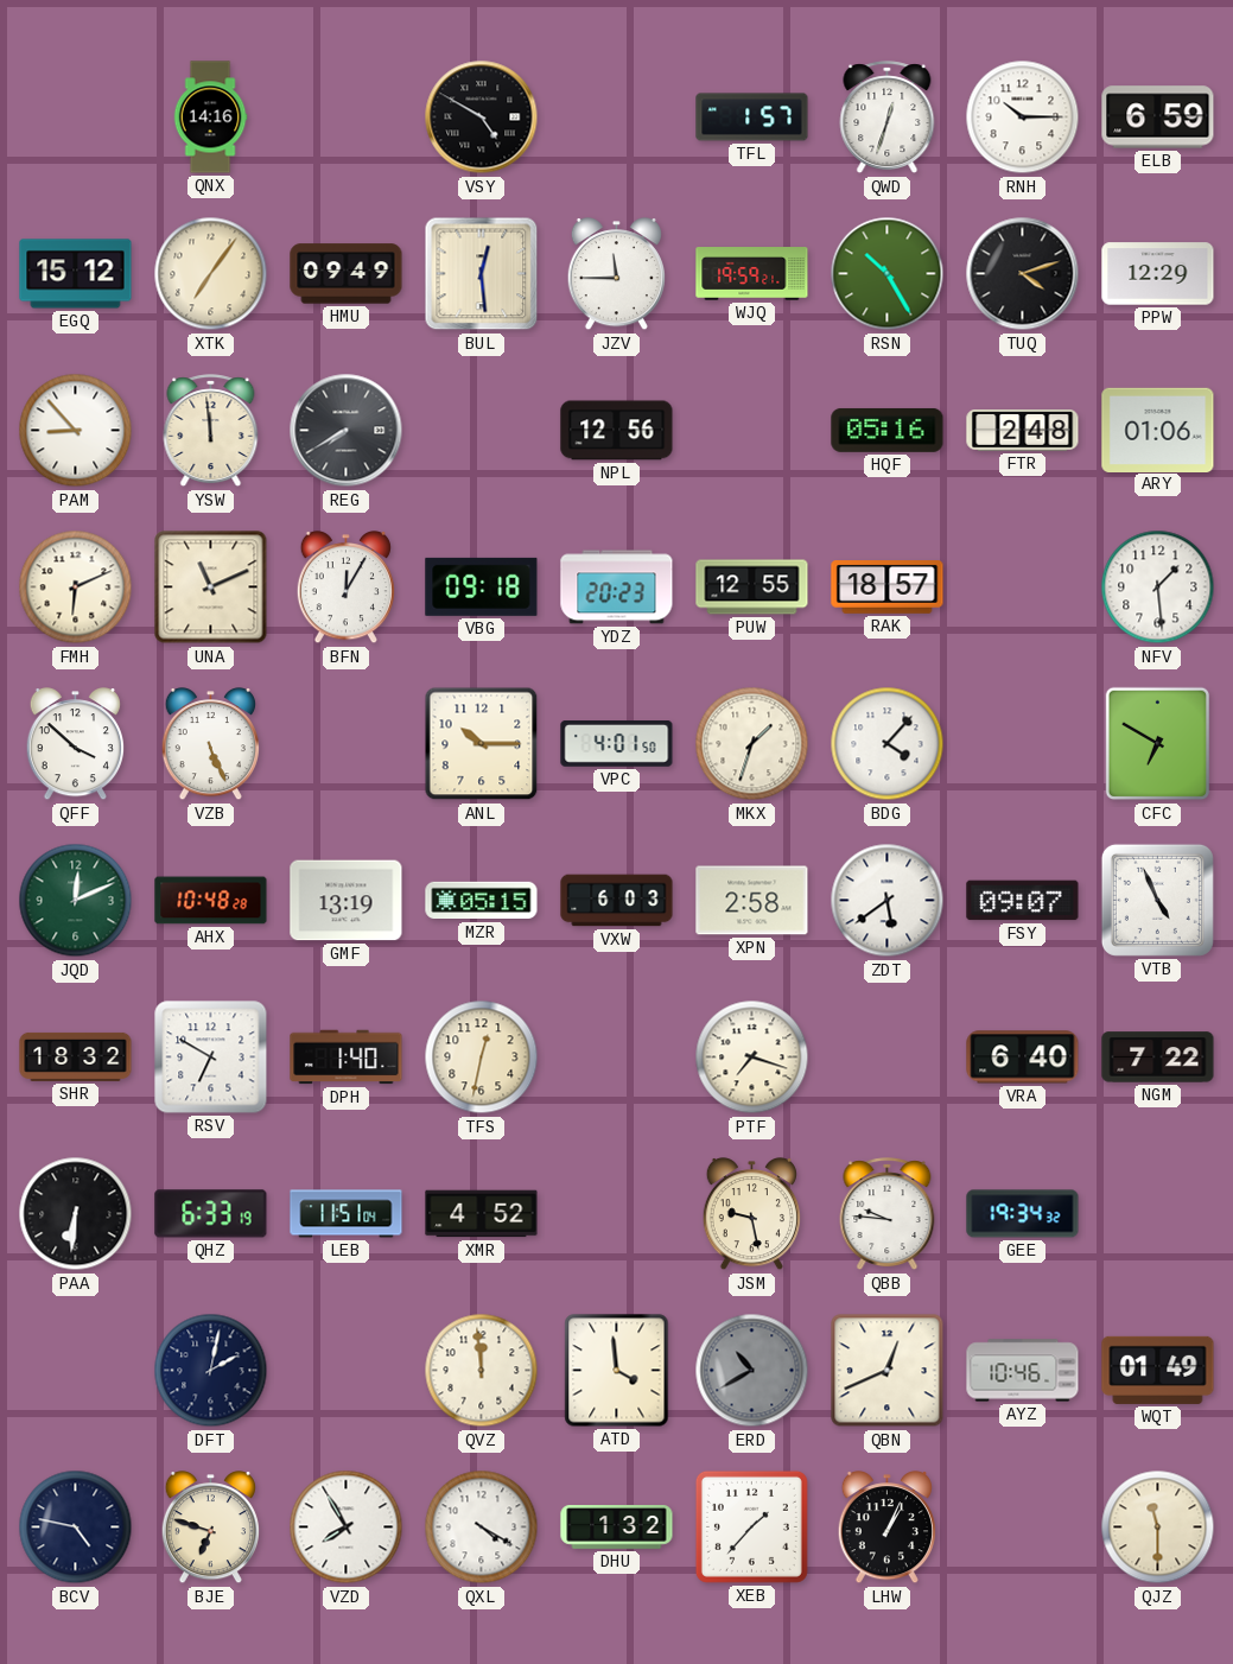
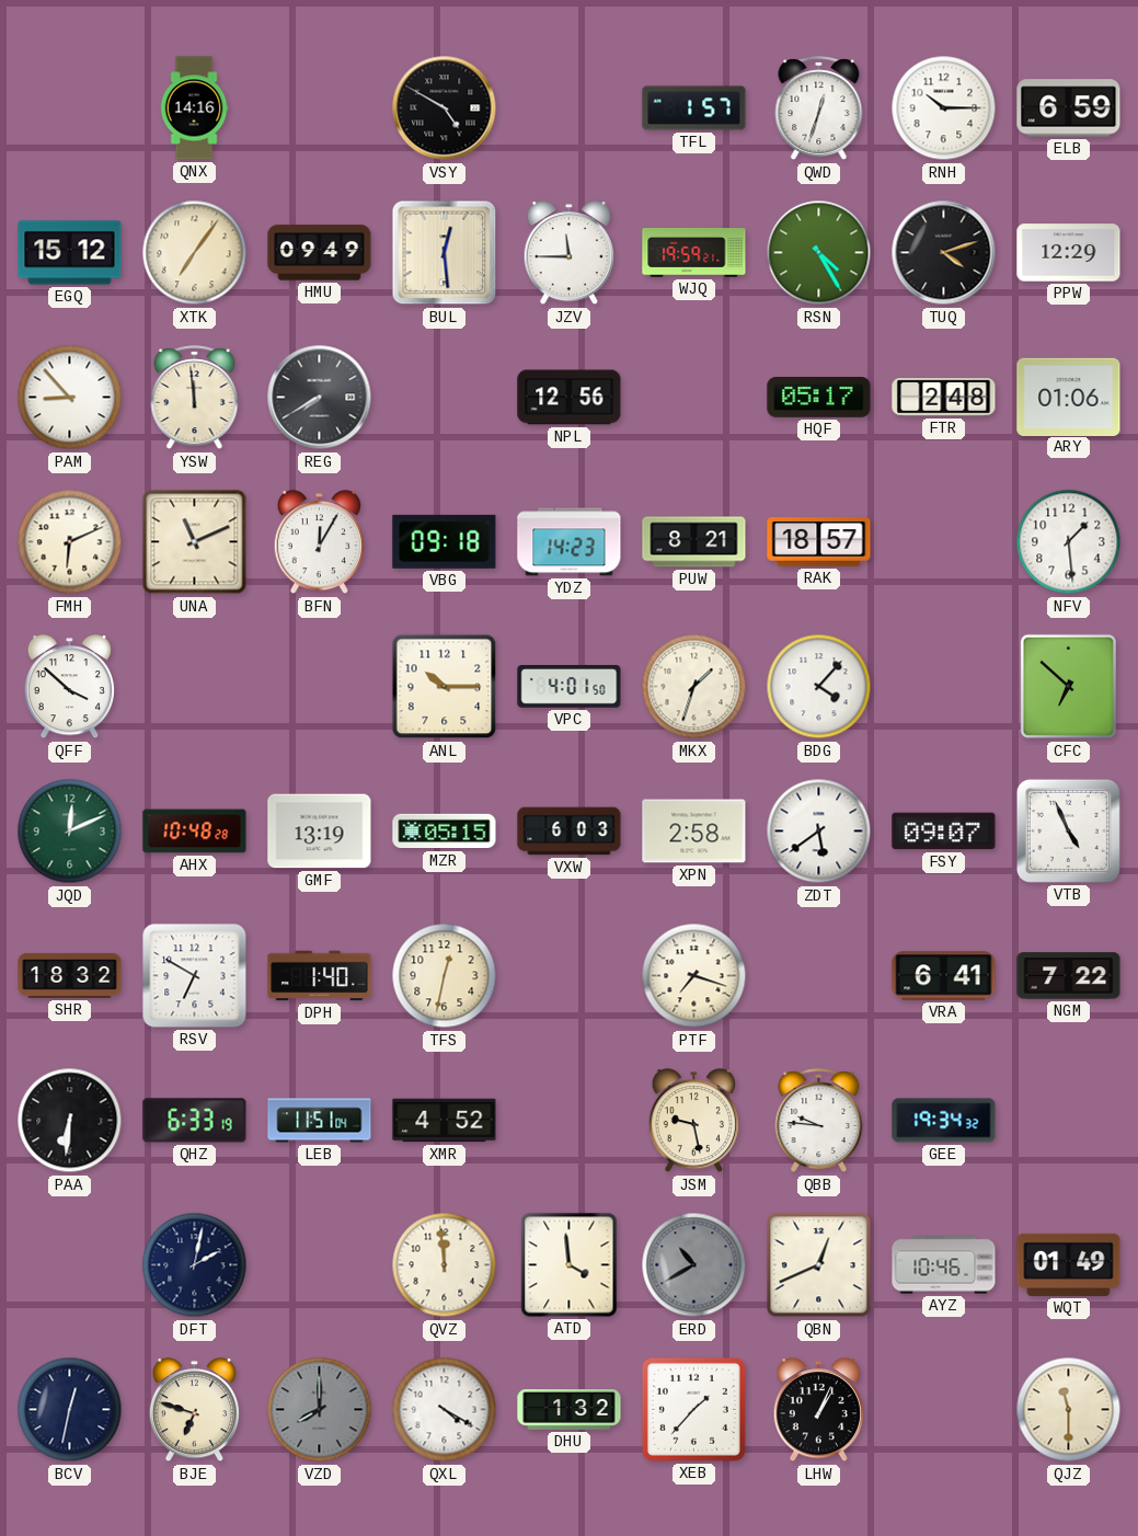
RSN: 10:25 -> 4:25
HQF: 05:16 -> 05:17
YDZ: 20:23 -> 14:23
PUW: 12:55 -> 8:21
VZB: 5:26 -> none
CFC: 6:50 -> 6:52
VRA: 6:40 -> 6:41
BCV: 4:47 -> 12:32
VZD: 7:55 -> 8:00
VZD dial: white -> grey
